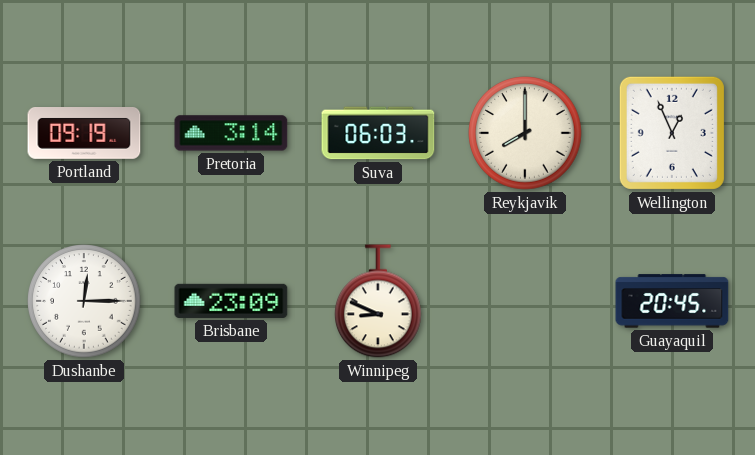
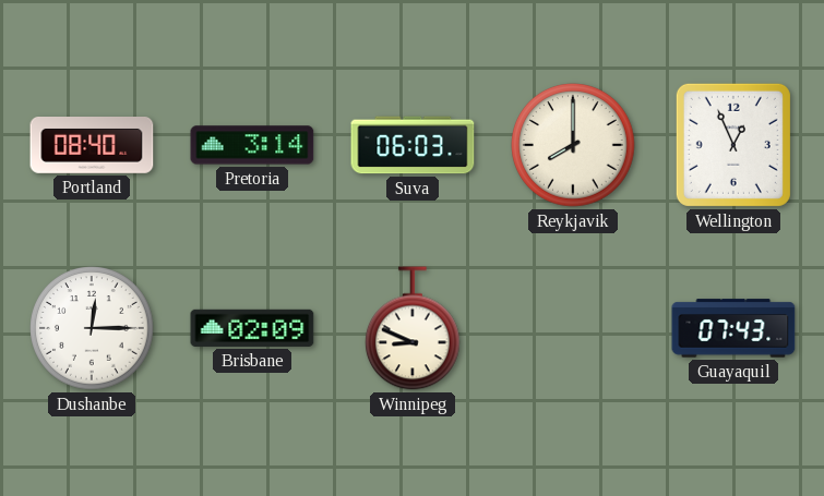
Portland: 09:19 -> 08:40
Brisbane: 23:09 -> 02:09
Guayaquil: 20:45 -> 07:43
